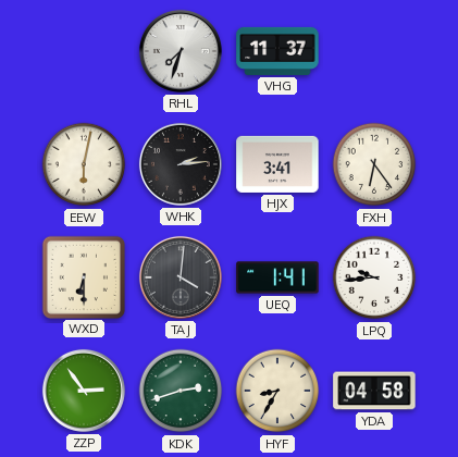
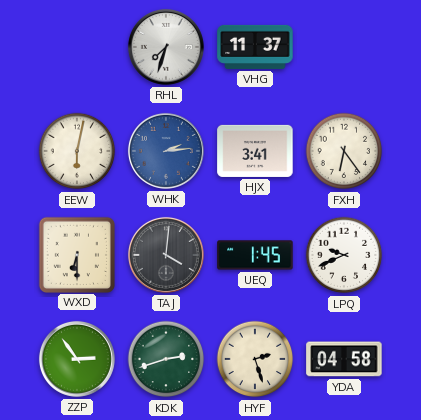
WHK dial: black -> blue
UEQ: 1:41 -> 1:45
LPQ: 9:44 -> 9:41
HYF: 8:35 -> 2:27
